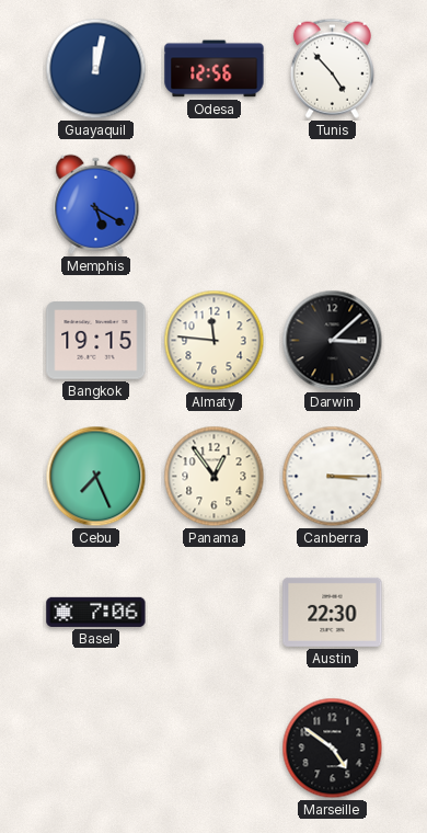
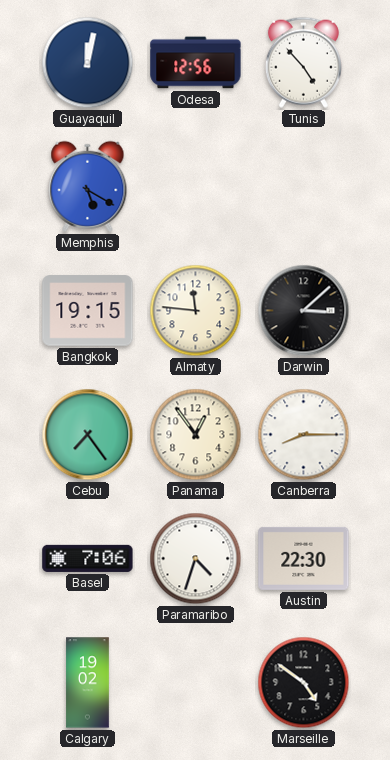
Cebu: 7:26 -> 7:24
Canberra: 3:15 -> 8:15
Paramaribo: none -> 4:33
Calgary: none -> 19:02
